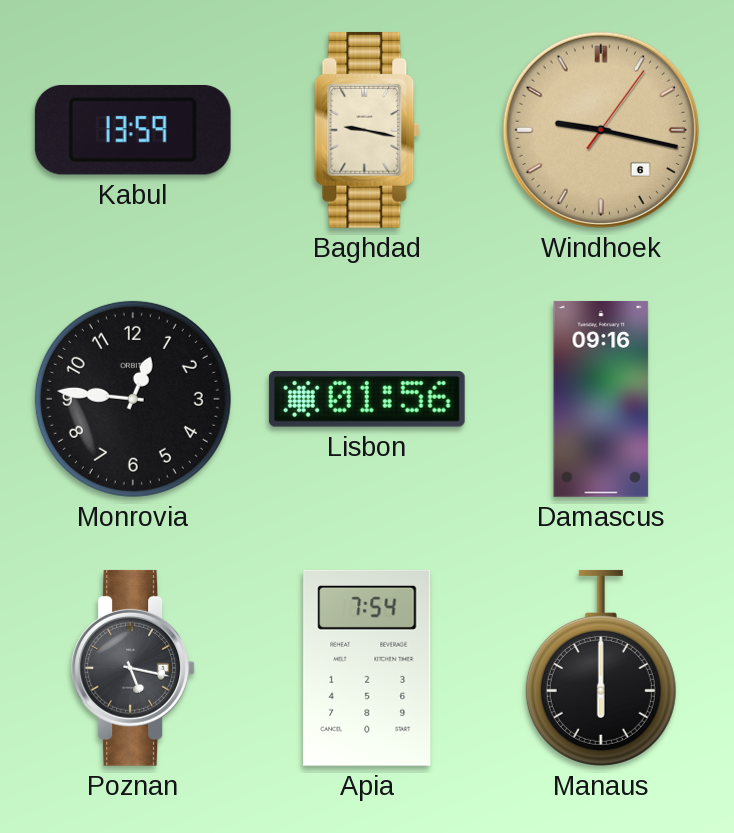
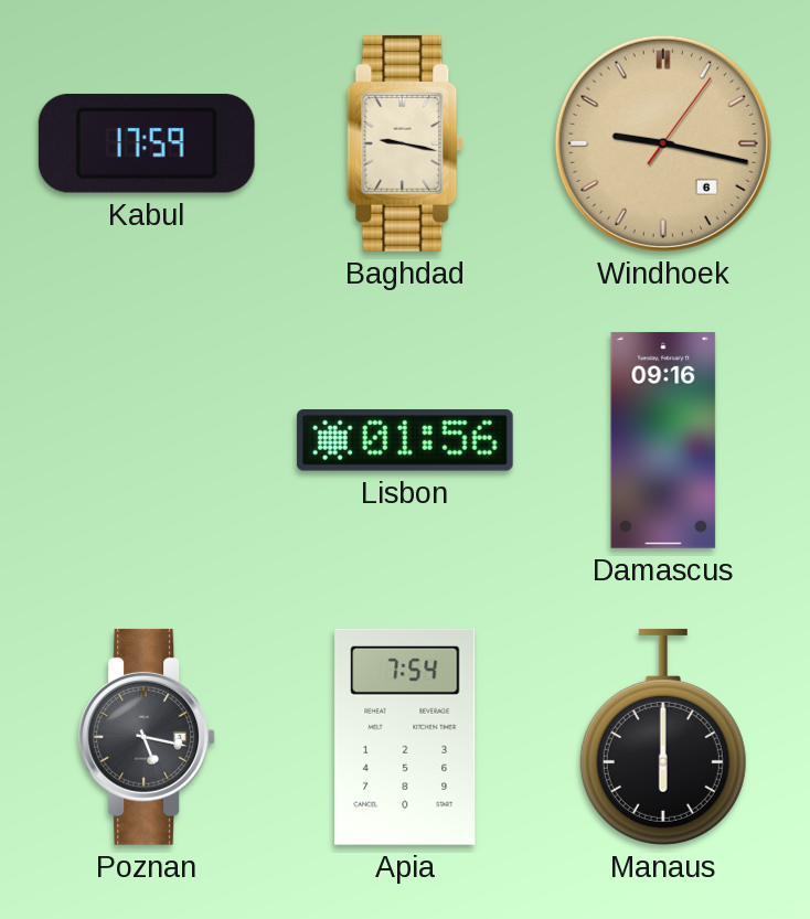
Kabul: 13:59 -> 17:59
Monrovia: 12:46 -> none
